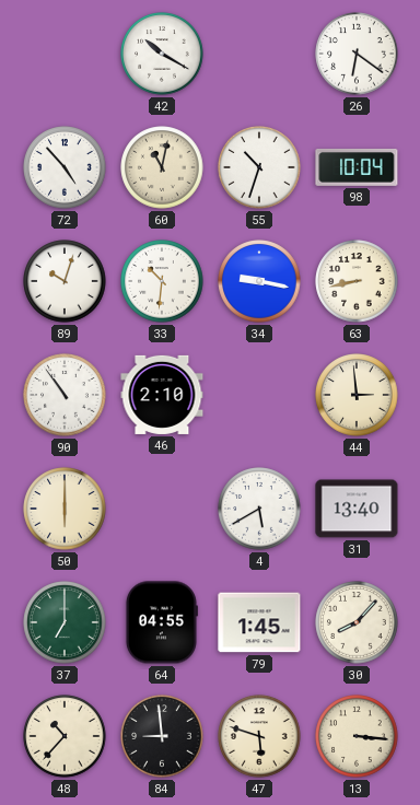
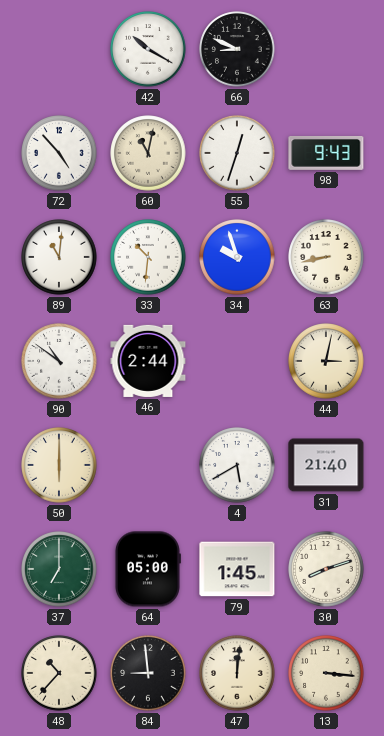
66: none -> 8:49
26: 6:21 -> none
55: 10:33 -> 12:33
98: 10:04 -> 9:43
89: 10:03 -> 11:01
34: 9:17 -> 9:57
90: 10:54 -> 10:51
46: 2:10 -> 2:44
44: 2:59 -> 3:02
31: 13:40 -> 21:40
64: 04:55 -> 05:00
30: 8:07 -> 8:12
47: 5:48 -> 12:01
